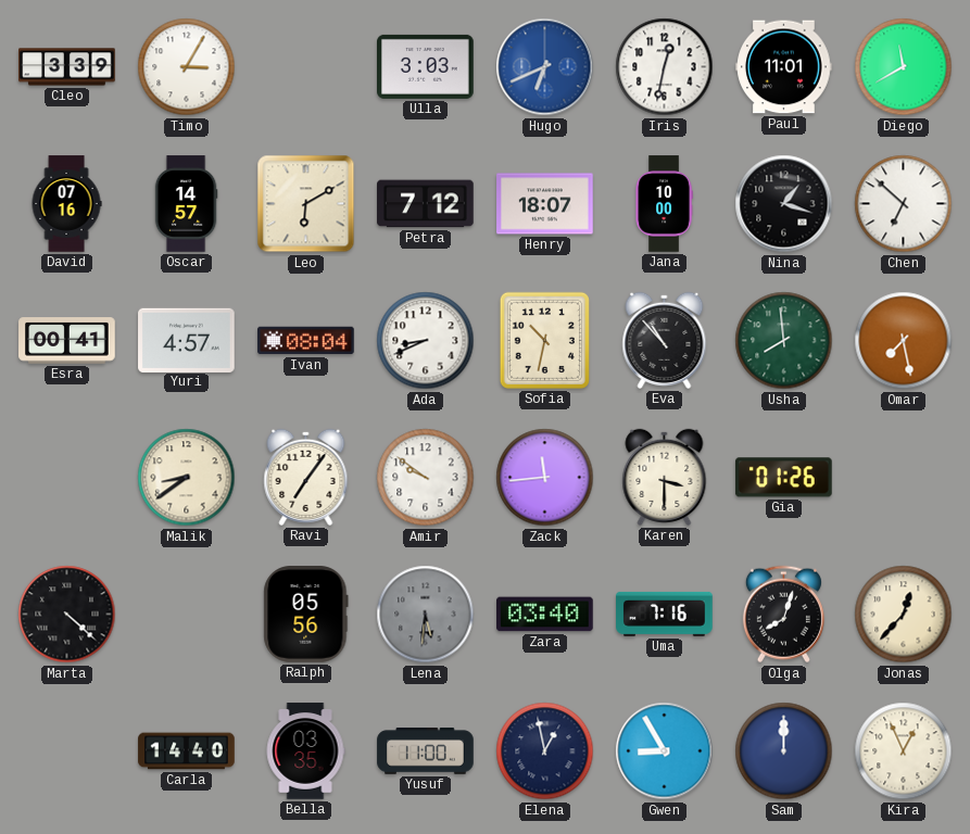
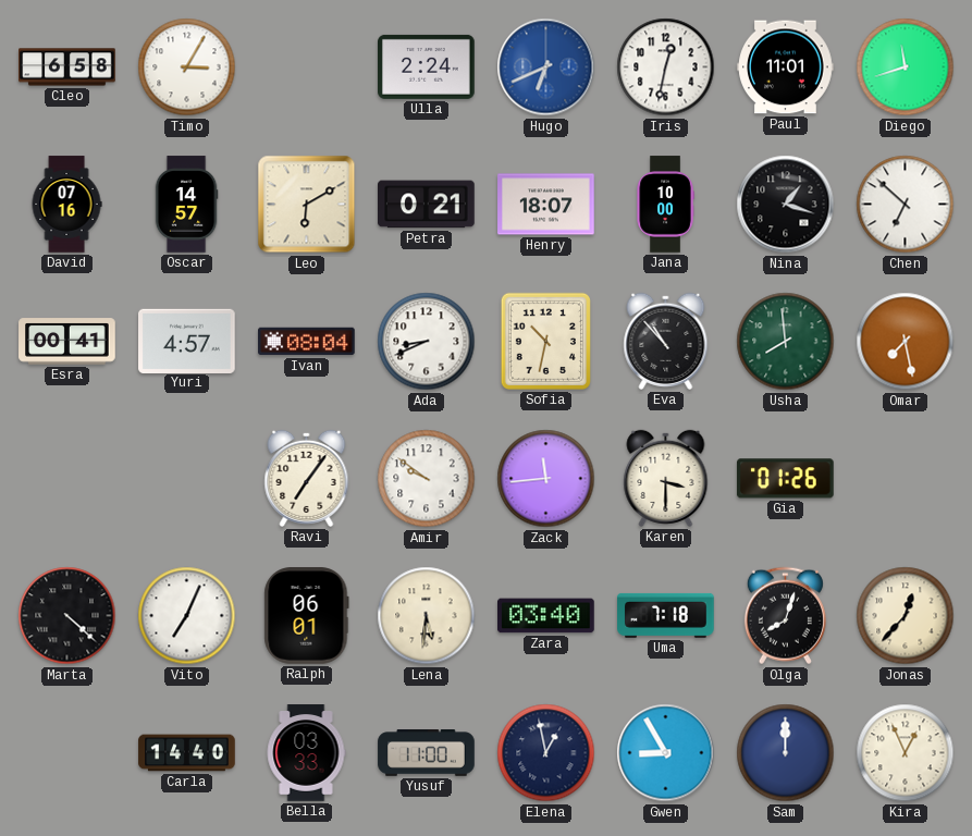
Cleo: 3:39 -> 6:58
Ulla: 3:03 -> 2:24
Diego: 11:40 -> 11:42
Petra: 7:12 -> 0:21
Malik: 8:39 -> none
Vito: none -> 7:04
Ralph: 05:56 -> 06:01
Lena dial: grey -> cream
Uma: 7:16 -> 7:18
Bella: 03:35 -> 03:33
